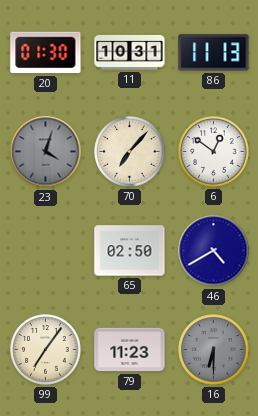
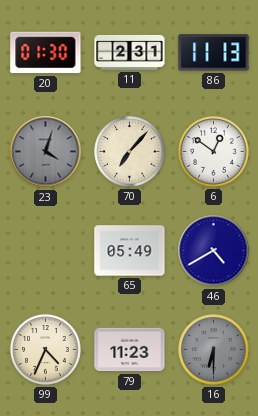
11: 10:31 -> 2:31
65: 02:50 -> 05:49
99: 7:06 -> 4:34
